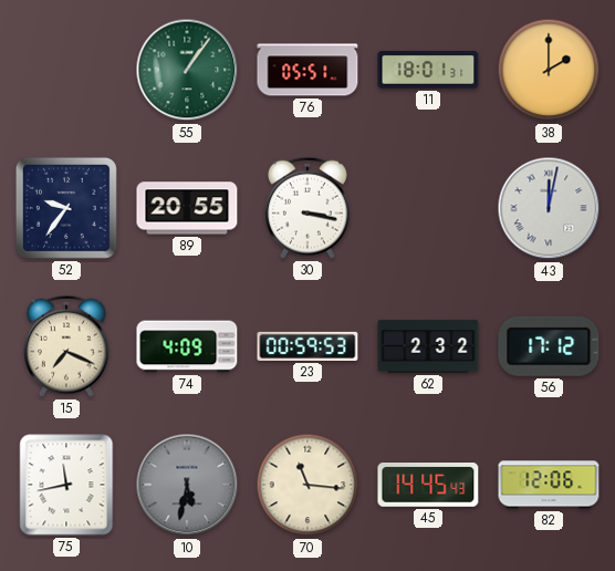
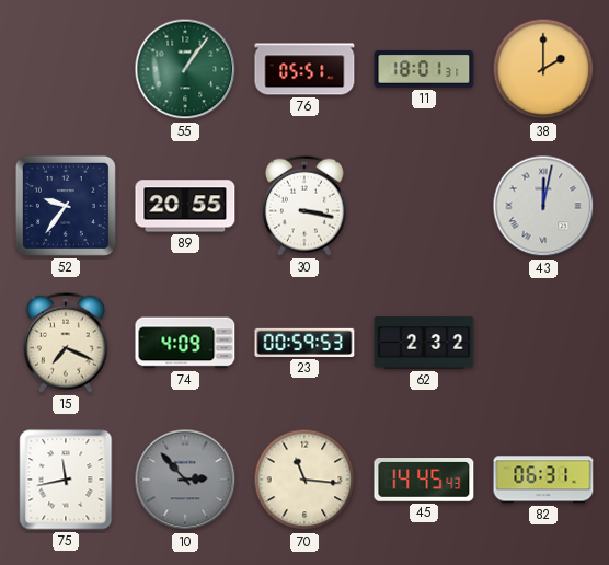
56: 17:12 -> none
10: 5:32 -> 2:53
82: 12:06 -> 06:31
